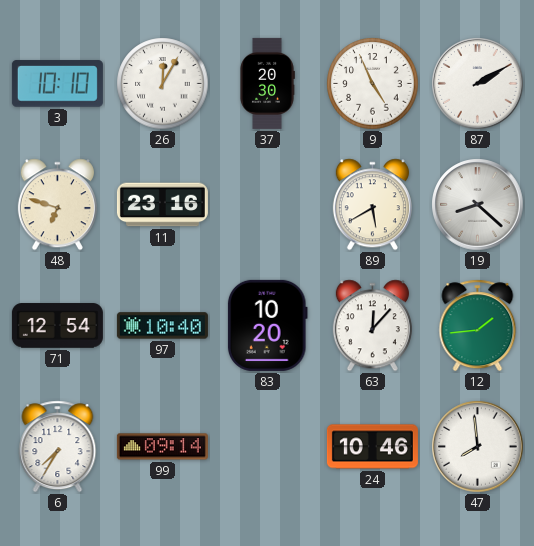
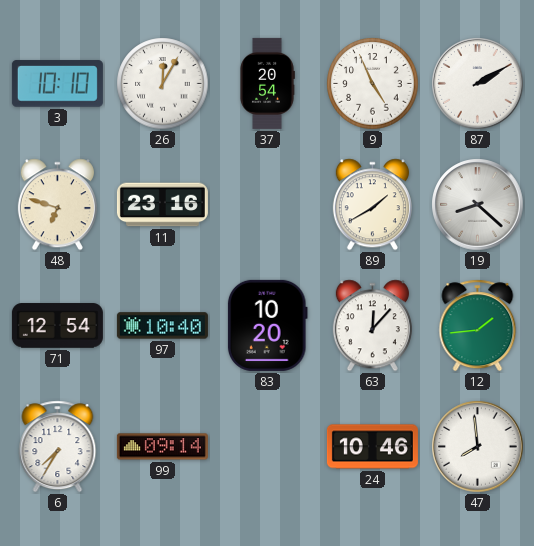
37: 20:30 -> 20:54
89: 5:40 -> 1:40
